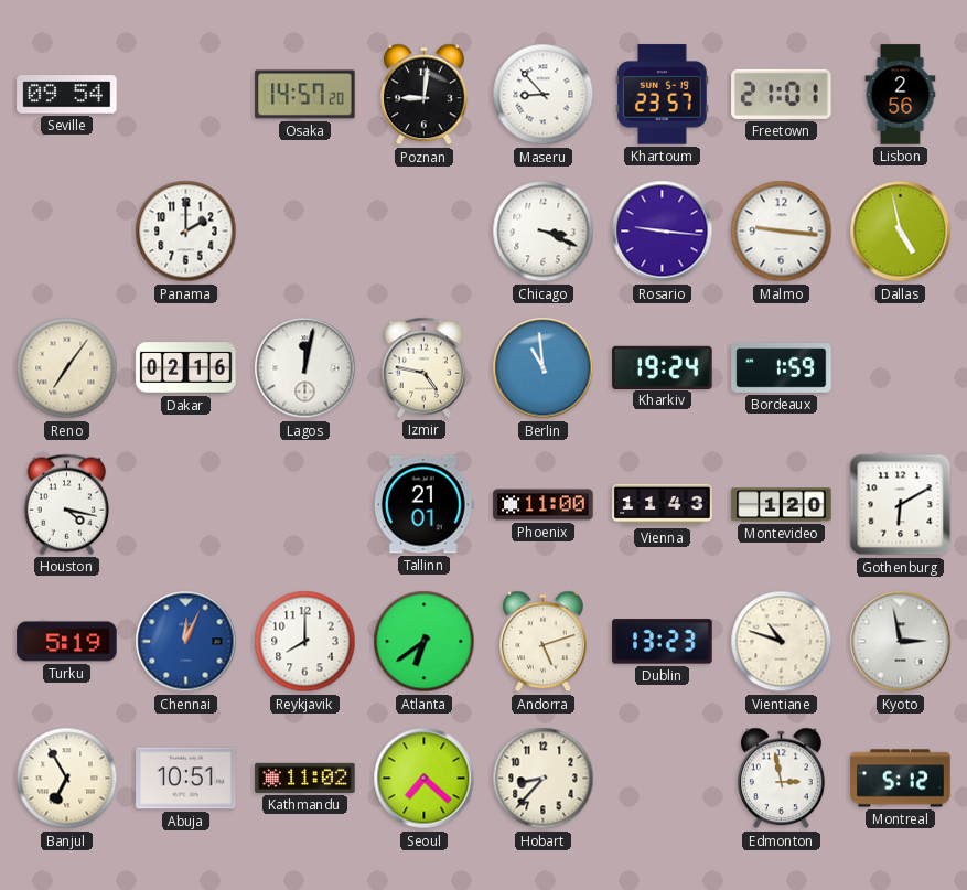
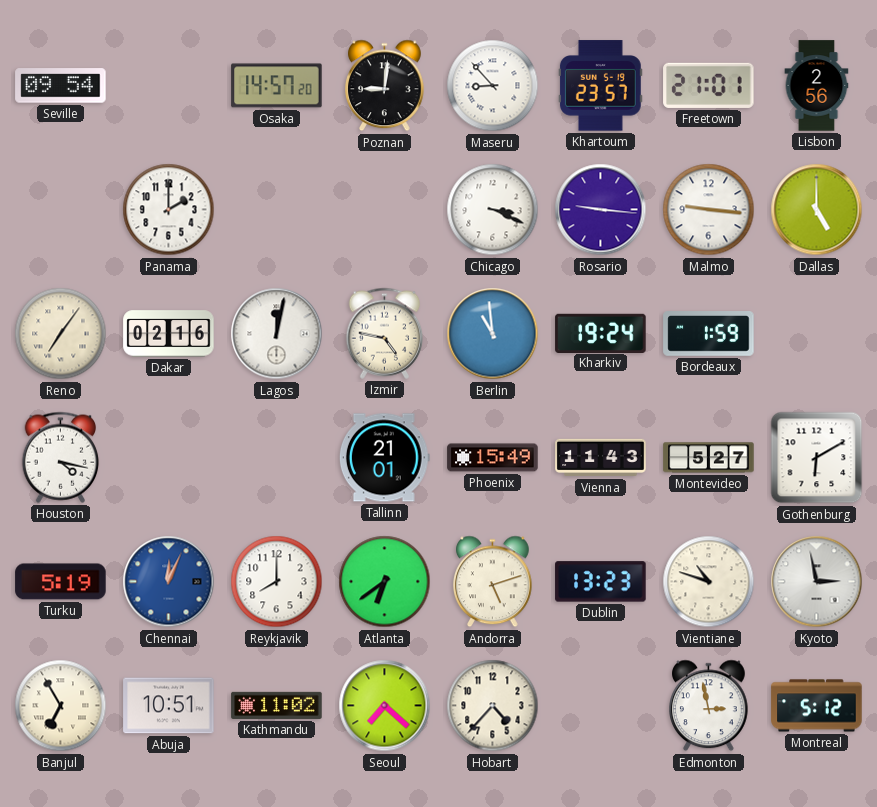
Dallas: 4:58 -> 5:00
Phoenix: 11:00 -> 15:49
Montevideo: 1:20 -> 5:27
Hobart: 8:37 -> 4:37
